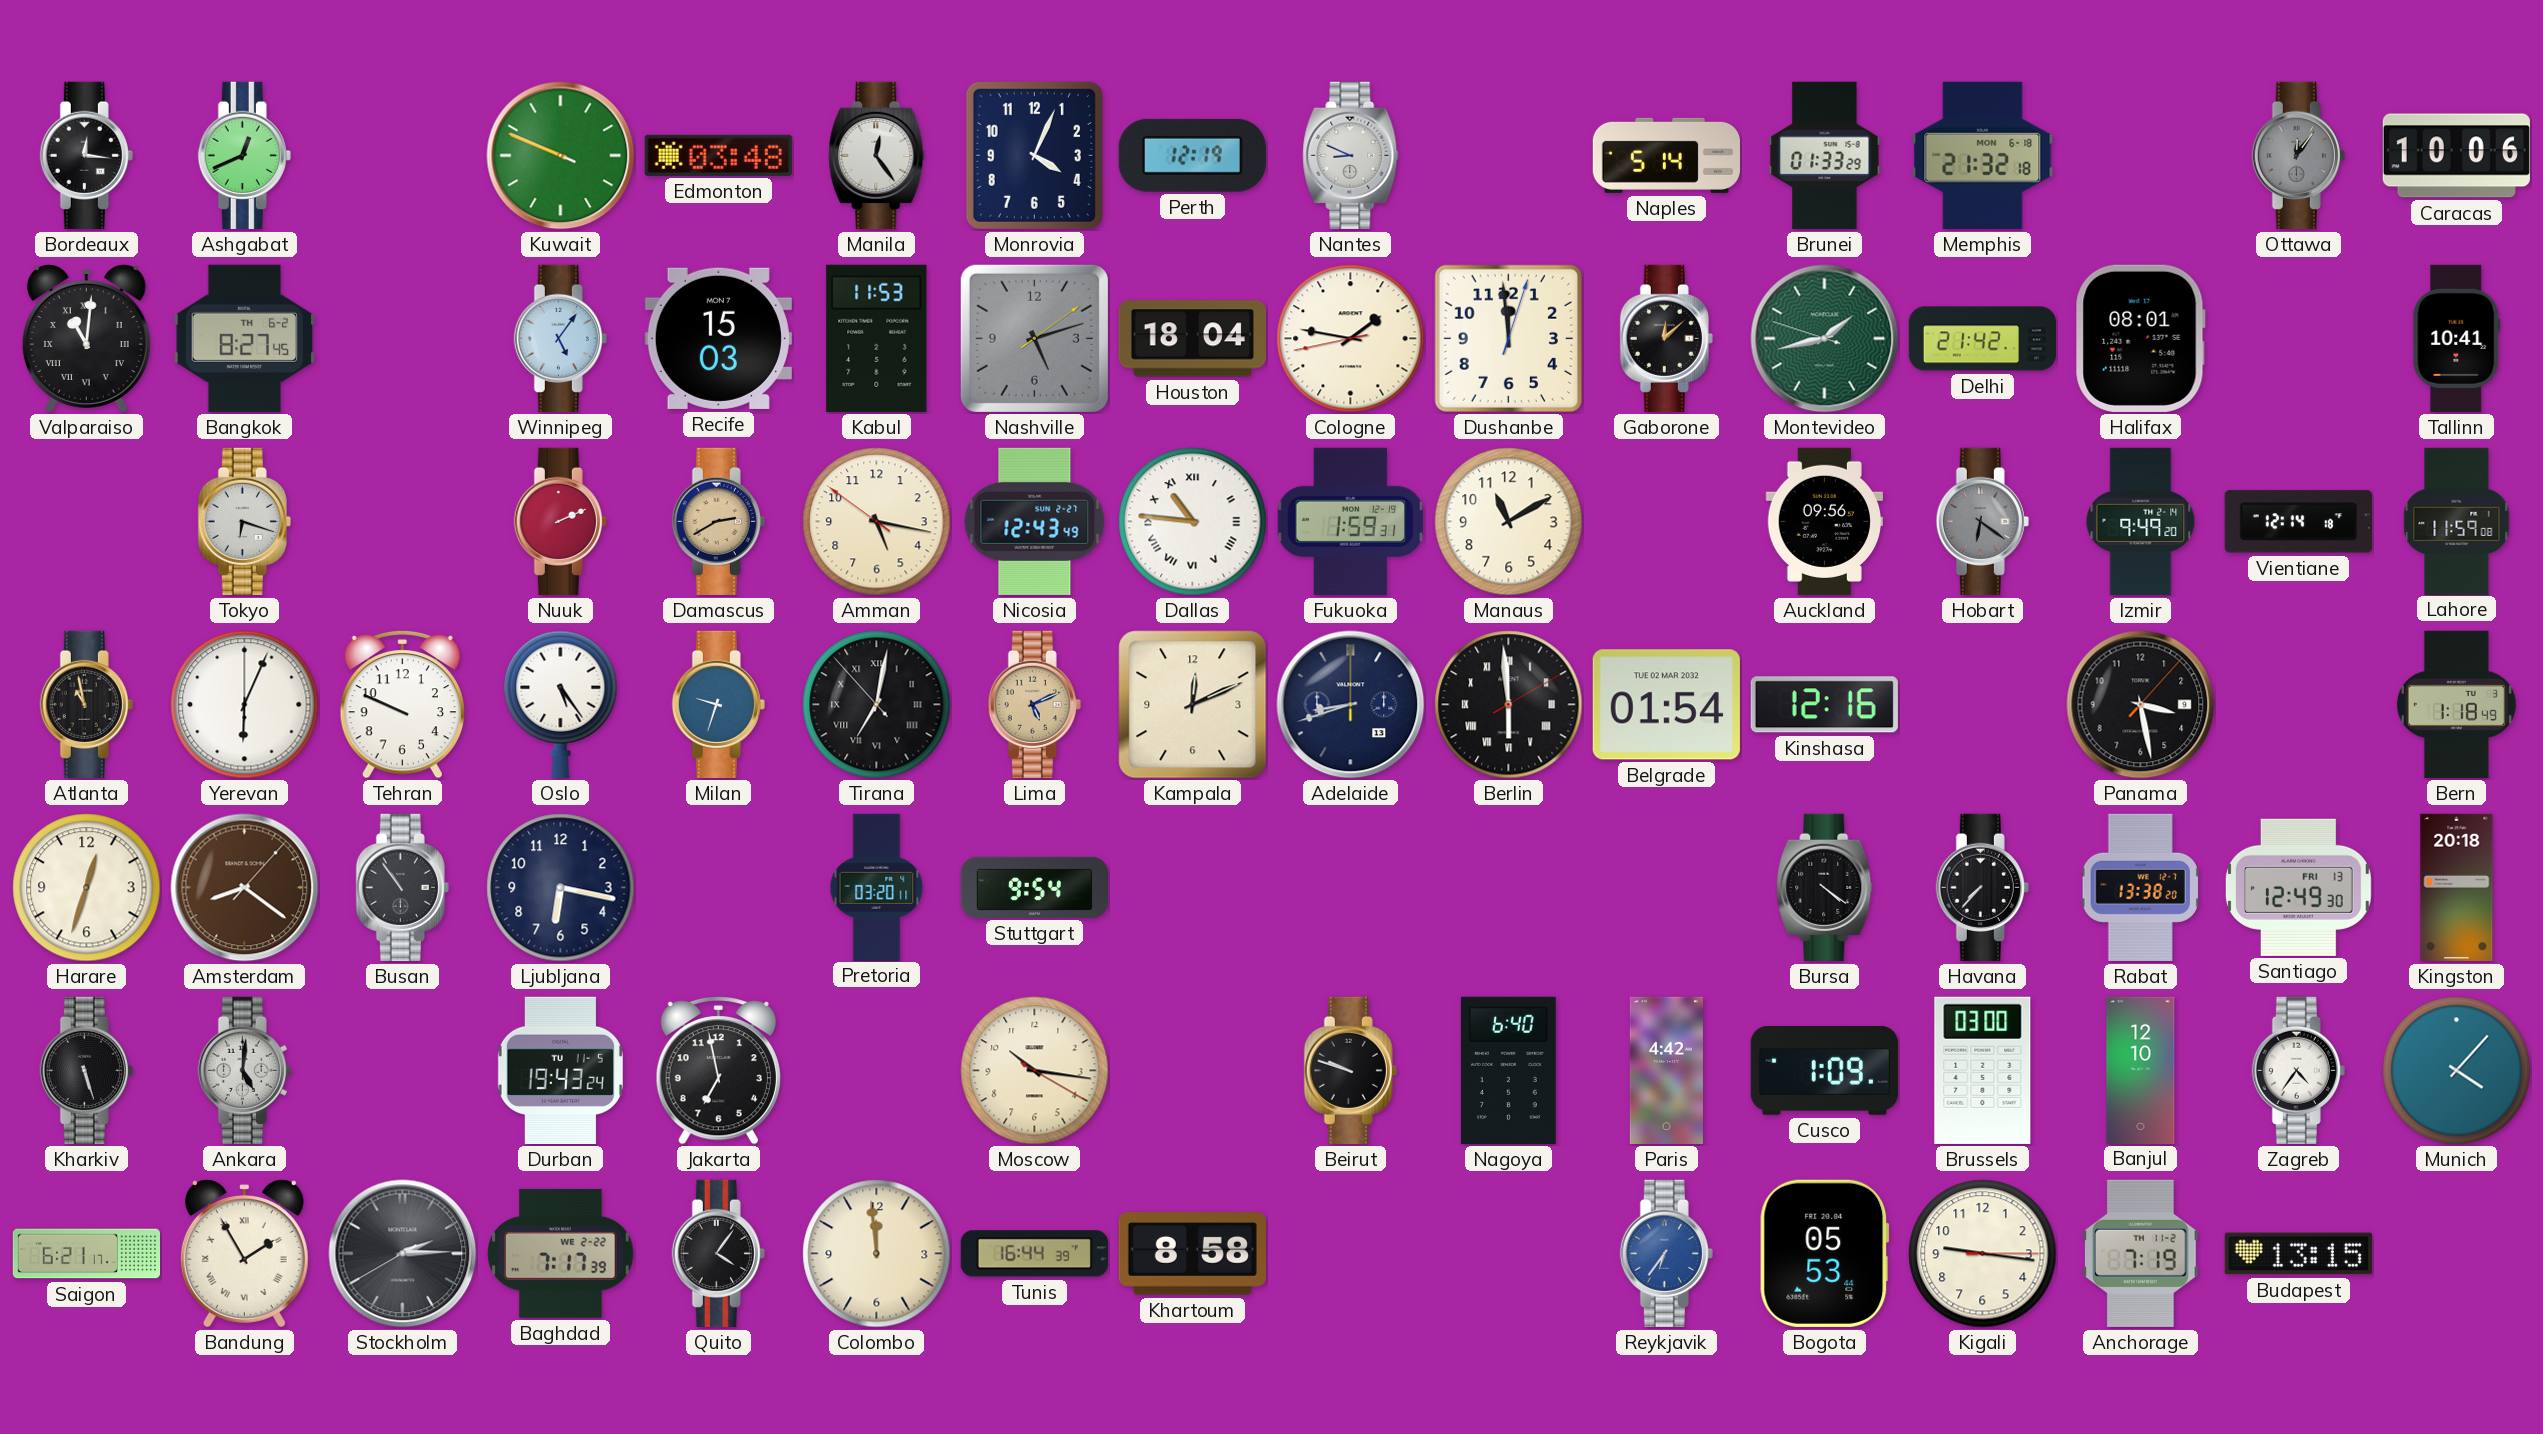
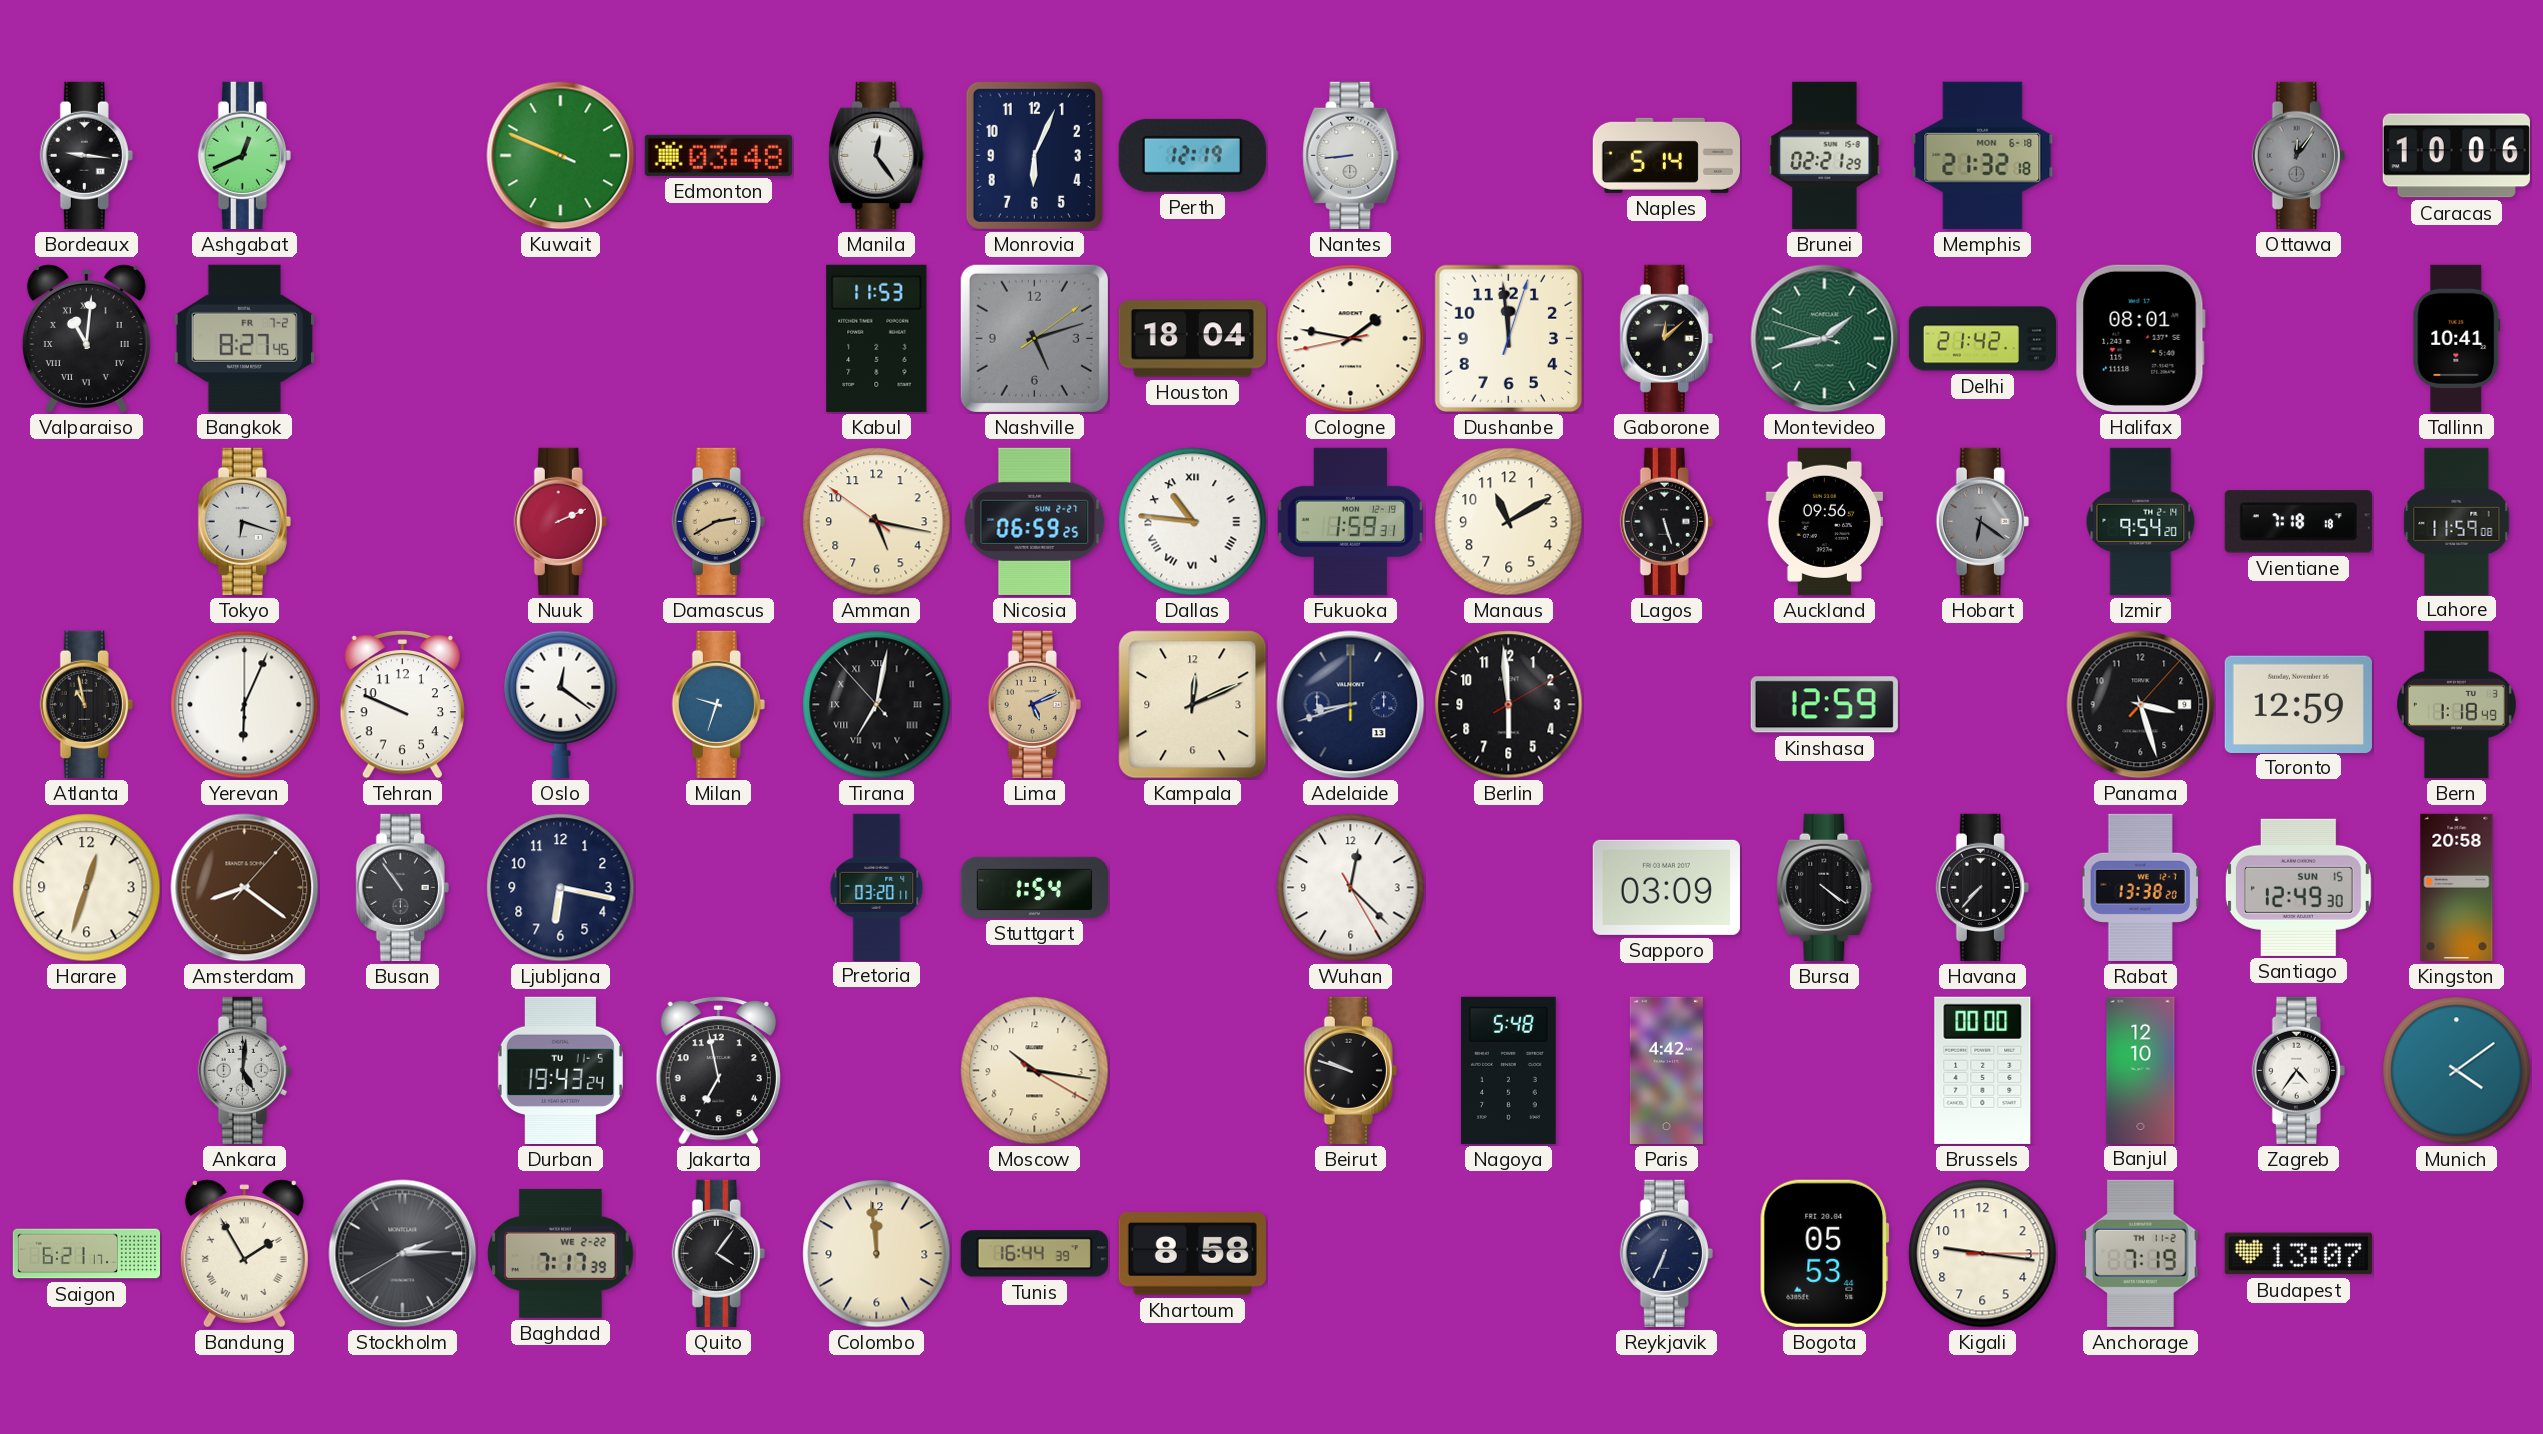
Bordeaux: 12:16 -> 9:16
Monrovia: 4:04 -> 6:04
Nantes: 8:49 -> 8:44
Brunei: 01:33 -> 02:21
Bangkok date: TH 6-2 -> FR 7-2
Winnipeg: 5:06 -> none
Recife: 15:03 -> none
Nicosia: 12:43 -> 06:59
Lagos: none -> 5:27
Izmir: 9:49 -> 9:54
Vientiane: 12:14 -> 7:18
Oslo: 5:24 -> 12:21
Berlin numerals: Roman -> Arabic
Belgrade: 01:54 -> none
Kinshasa: 12:16 -> 12:59
Panama: 3:28 -> 3:27
Toronto: none -> 12:59
Stuttgart: 9:54 -> 1:54
Wuhan: none -> 12:22
Sapporo: none -> 03:09
Santiago date: FRI 13 -> SUN 15
Kingston: 20:18 -> 20:58
Kharkiv: 5:27 -> none
Nagoya: 6:40 -> 5:48
Cusco: 1:09 -> none
Brussels: 03:00 -> 00:00
Munich: 4:07 -> 4:09
Reykjavik: 6:36 -> 6:34
Reykjavik dial: blue -> navy
Budapest: 13:15 -> 13:07
